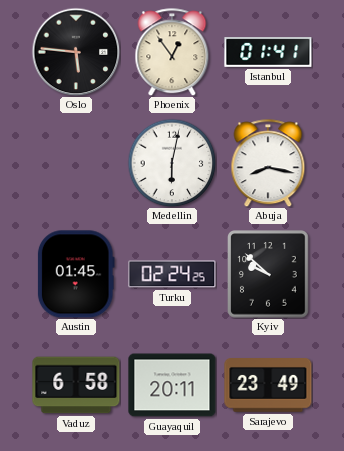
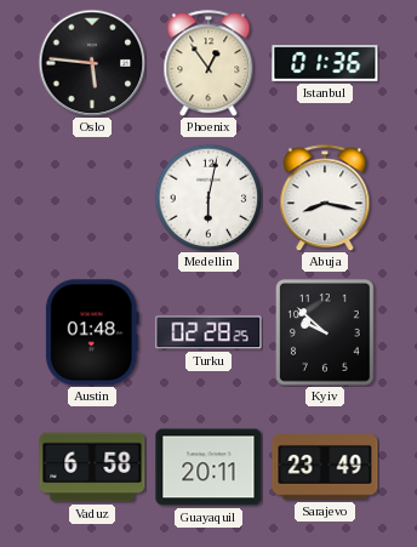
Istanbul: 01:41 -> 01:36
Austin: 01:45 -> 01:48
Turku: 02:24 -> 02:28
